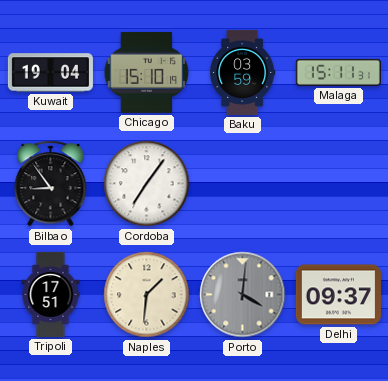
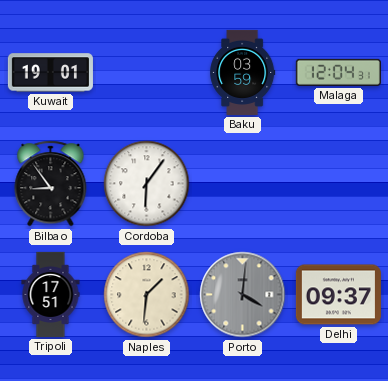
Kuwait: 19:04 -> 19:01
Chicago: 15:10 -> none
Malaga: 15:11 -> 12:04
Cordoba: 7:06 -> 6:06
